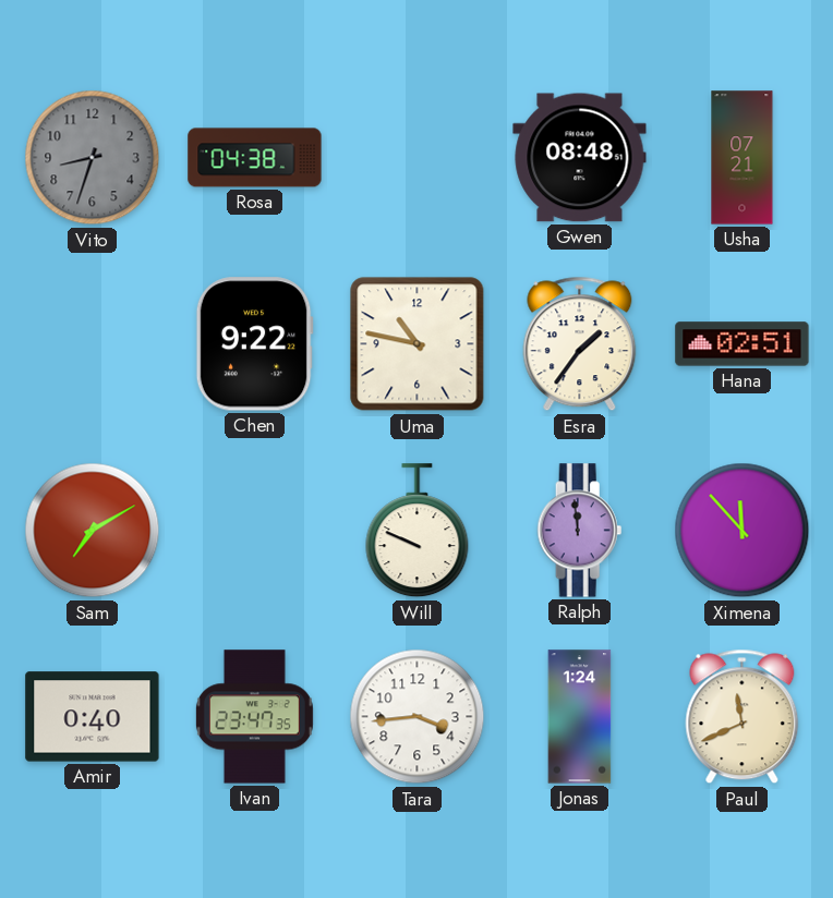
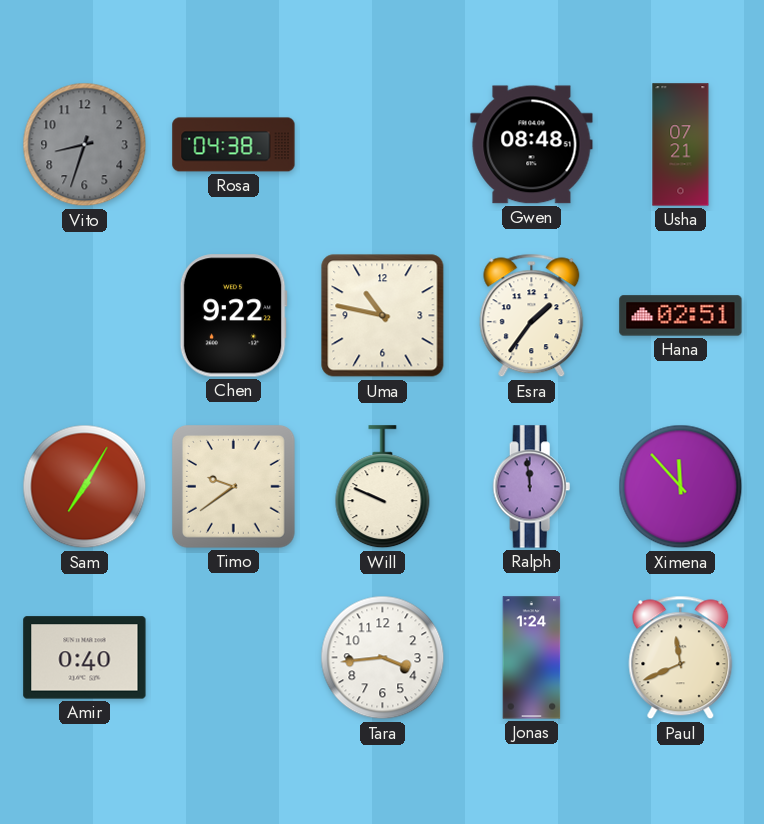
Sam: 7:10 -> 7:05
Timo: none -> 9:39
Ivan: 23:47 -> none
